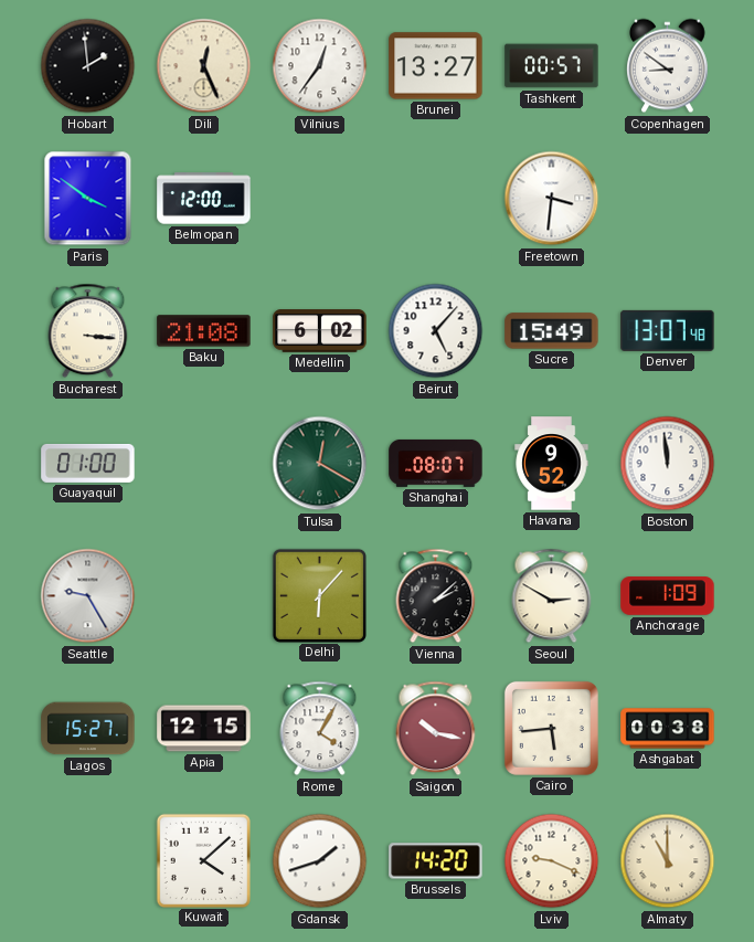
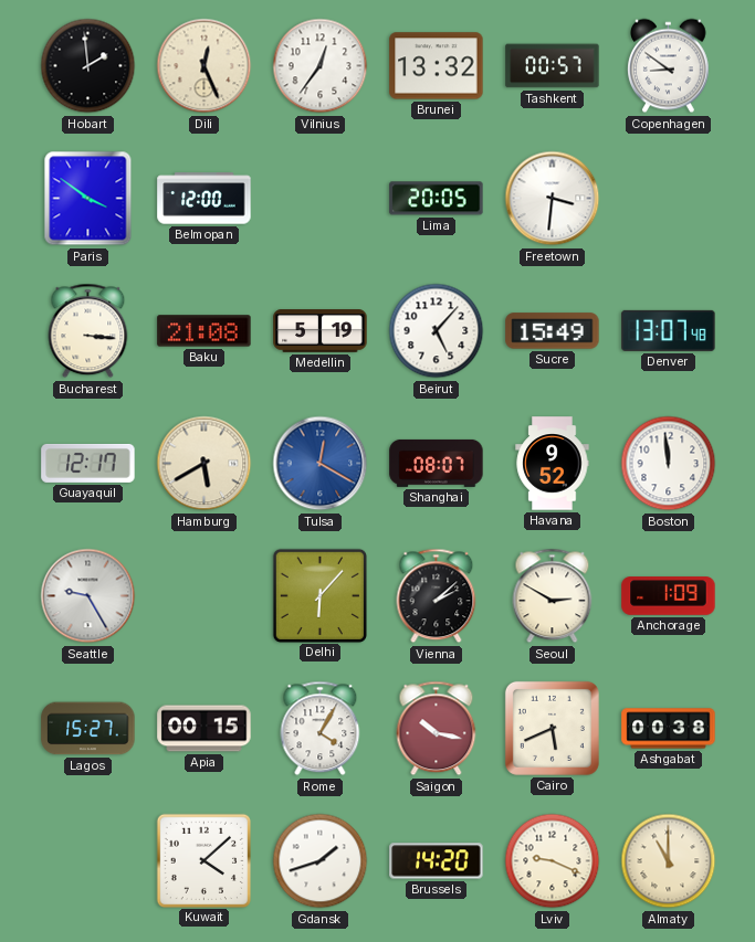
Brunei: 13:27 -> 13:32
Lima: none -> 20:05
Medellin: 6:02 -> 5:19
Guayaquil: 01:00 -> 12:17
Hamburg: none -> 5:40
Tulsa dial: green -> blue
Apia: 12:15 -> 00:15
Cairo: 5:44 -> 5:41
